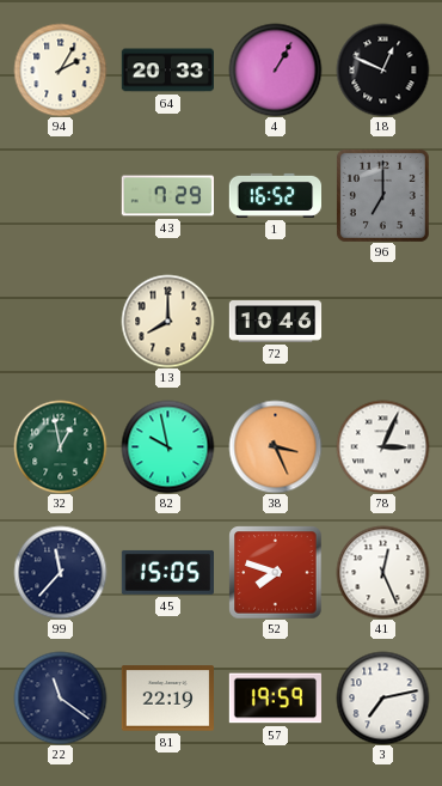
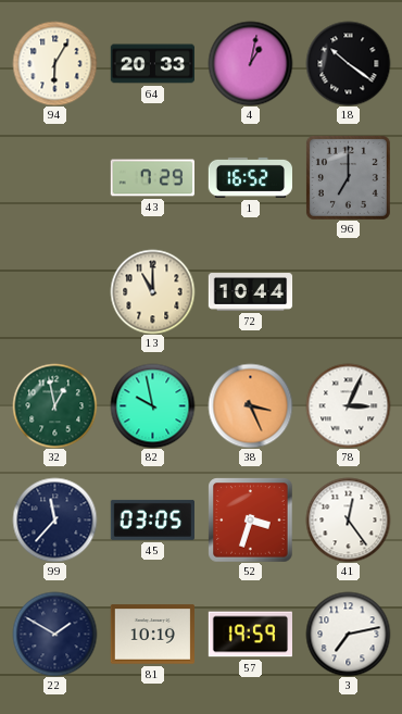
94: 2:05 -> 6:05
4: 1:05 -> 1:02
18: 12:49 -> 10:21
13: 8:00 -> 11:00
72: 10:46 -> 10:44
45: 15:05 -> 03:05
52: 7:48 -> 3:33
41: 12:26 -> 12:24
22: 11:21 -> 1:50
81: 22:19 -> 10:19
